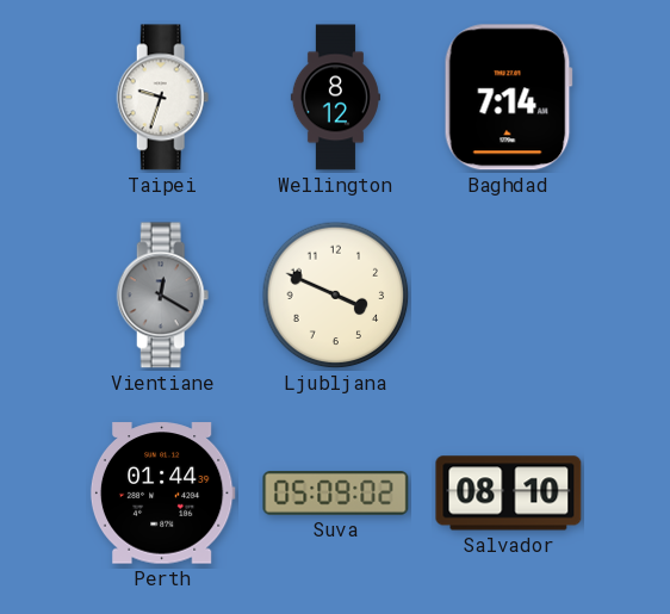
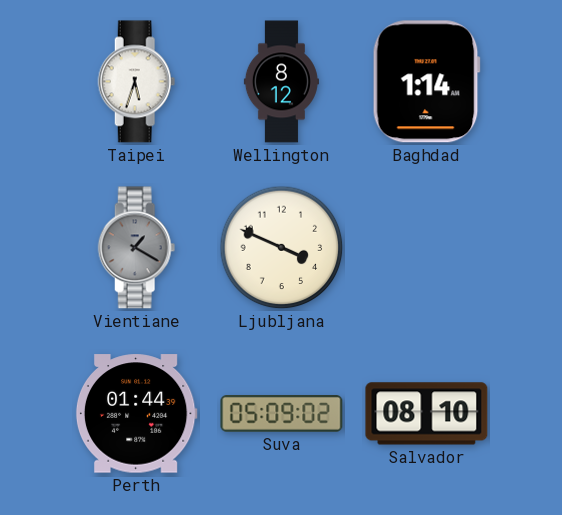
Taipei: 9:33 -> 5:33
Baghdad: 7:14 -> 1:14
Vientiane: 12:20 -> 1:20
